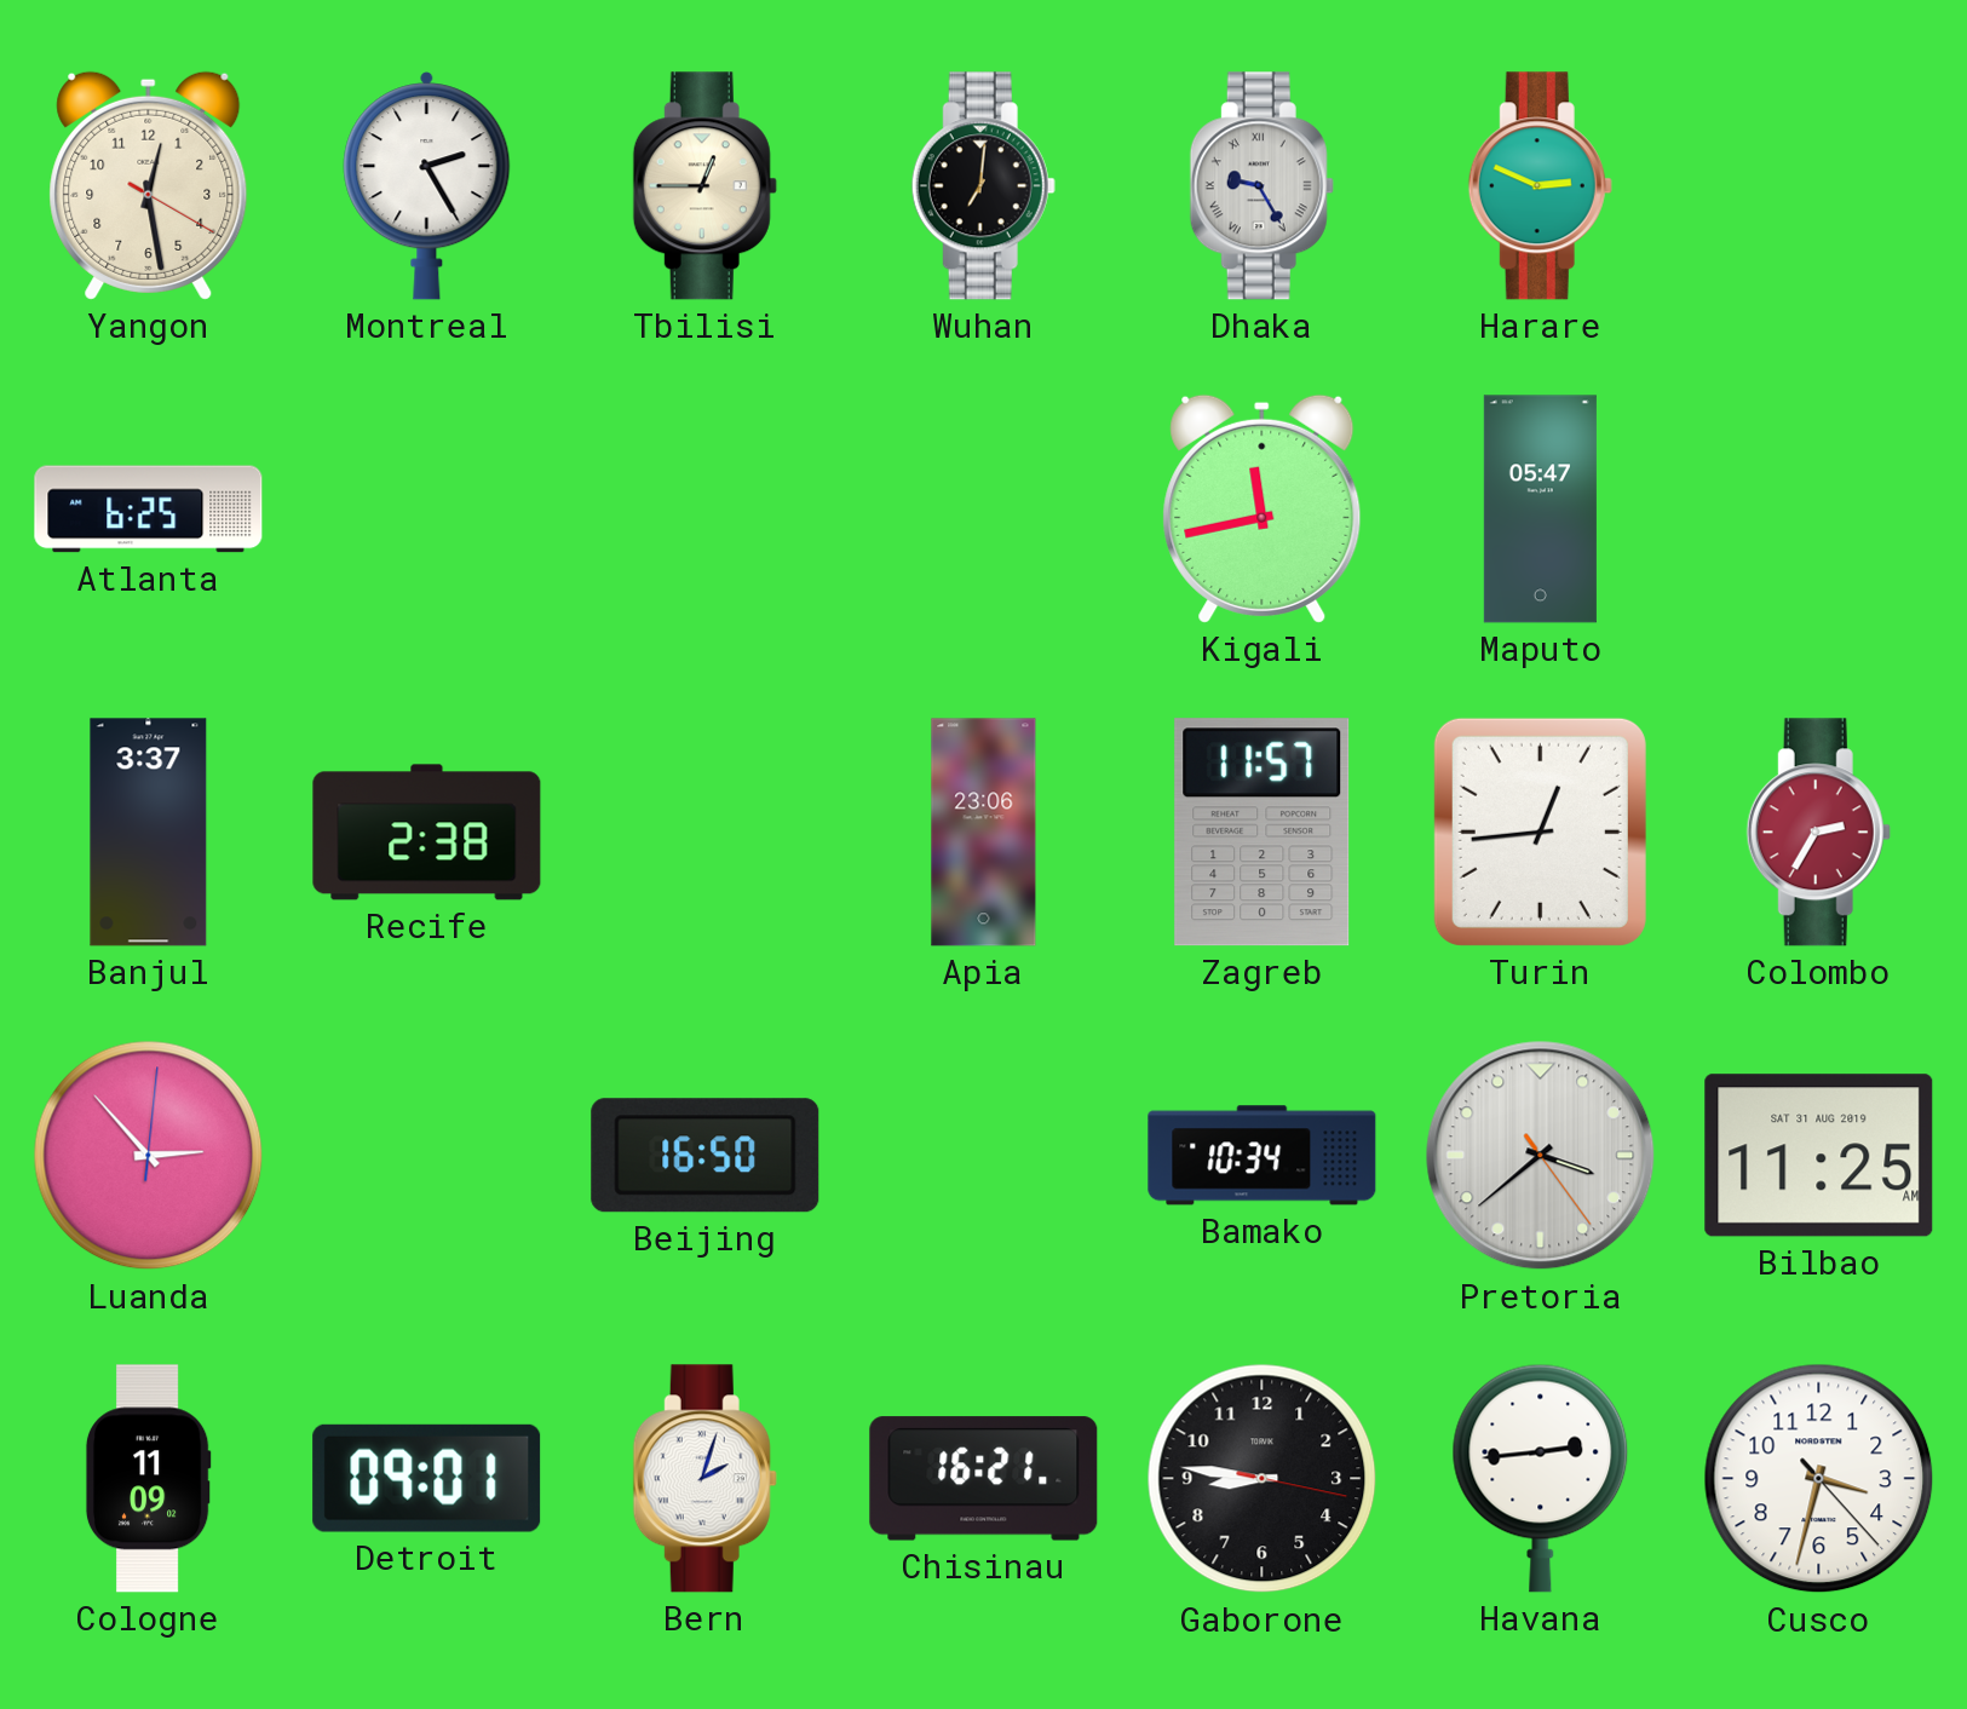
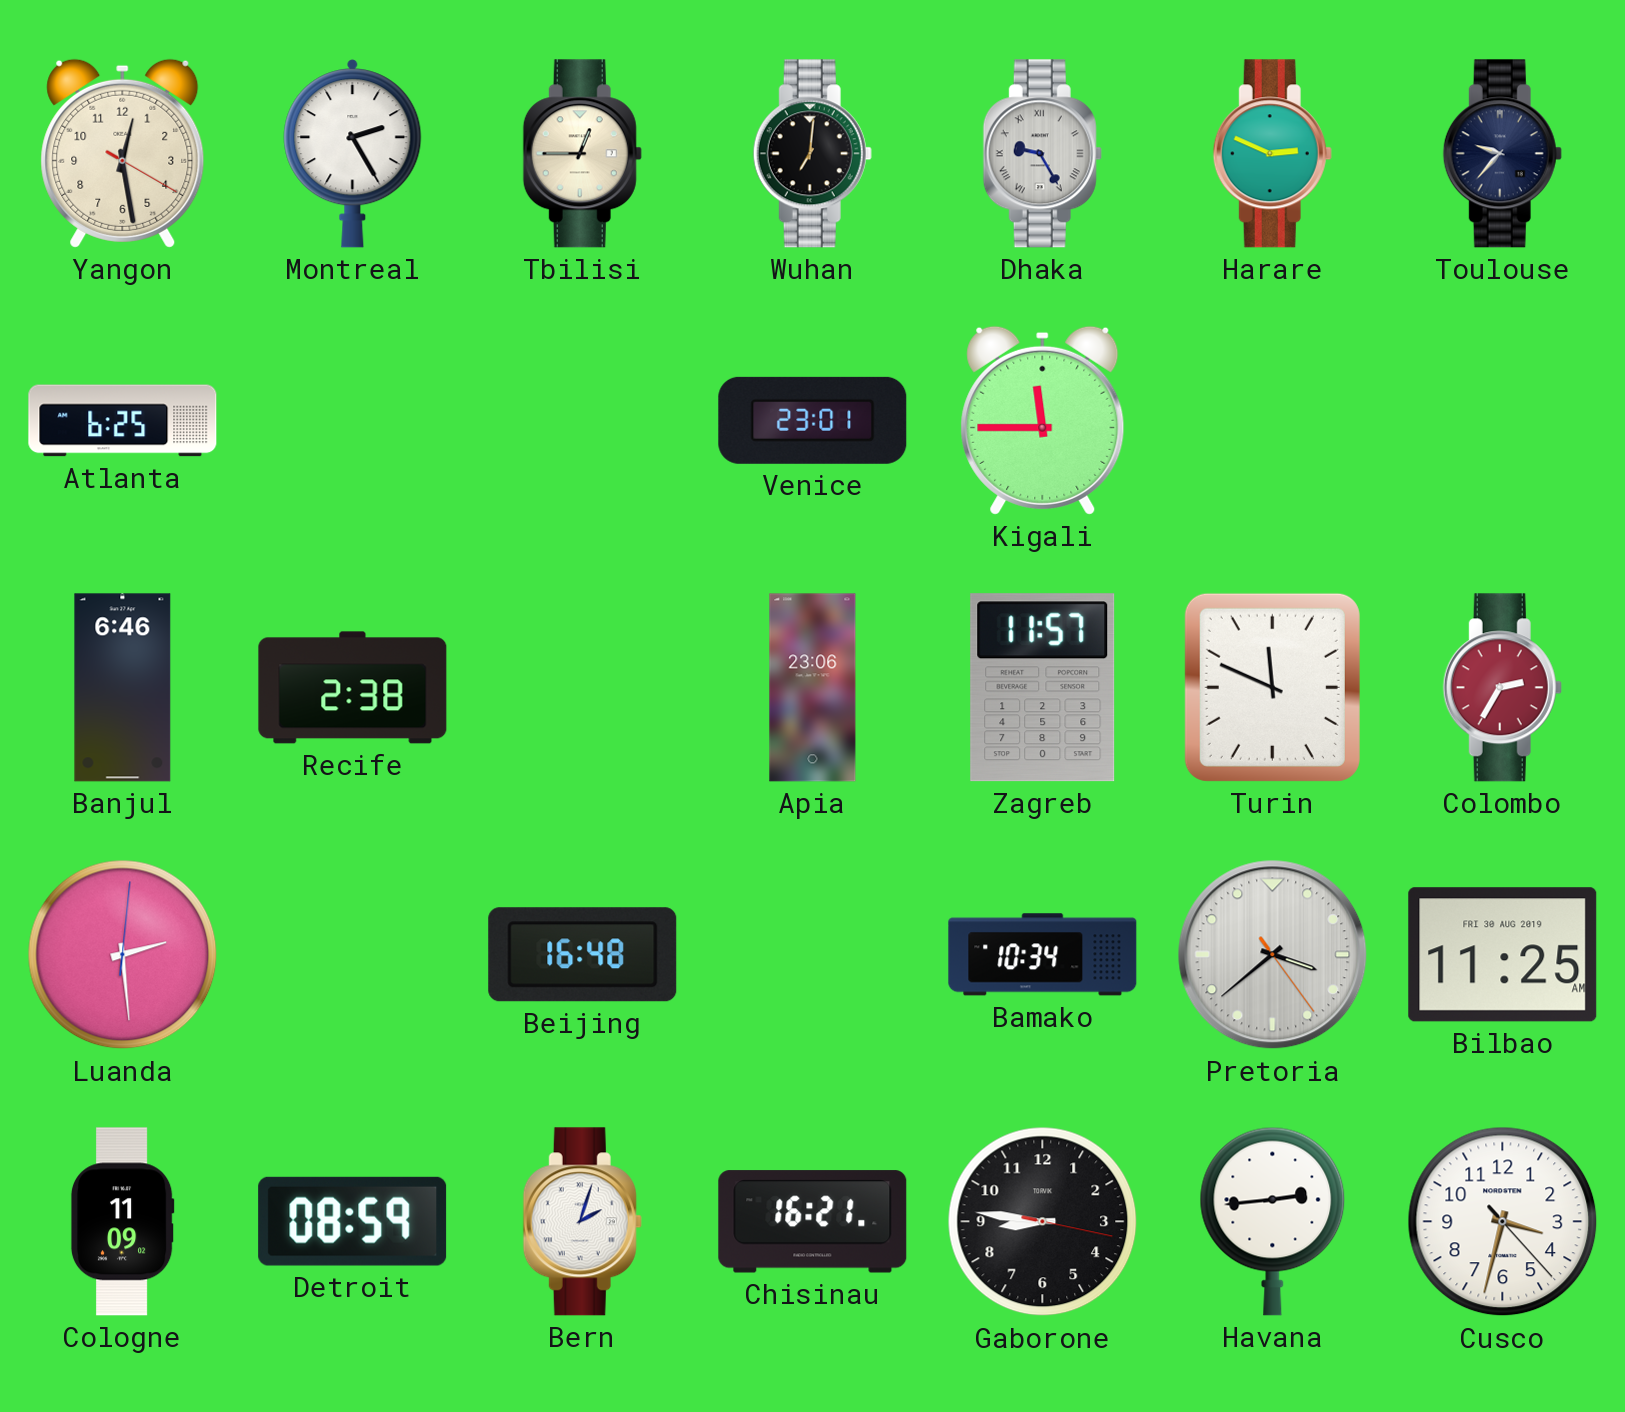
Toulouse: none -> 9:37
Venice: none -> 23:01
Kigali: 11:43 -> 11:45
Maputo: 05:47 -> none
Banjul: 3:37 -> 6:46
Turin: 12:44 -> 11:49
Luanda: 2:53 -> 2:29
Beijing: 16:50 -> 16:48
Bilbao date: SAT 31 AUG 2019 -> FRI 30 AUG 2019
Detroit: 09:01 -> 08:59
